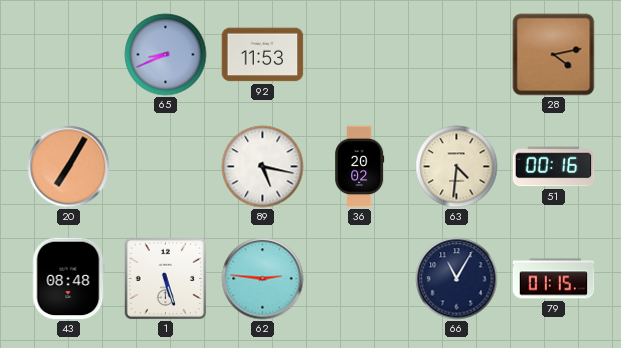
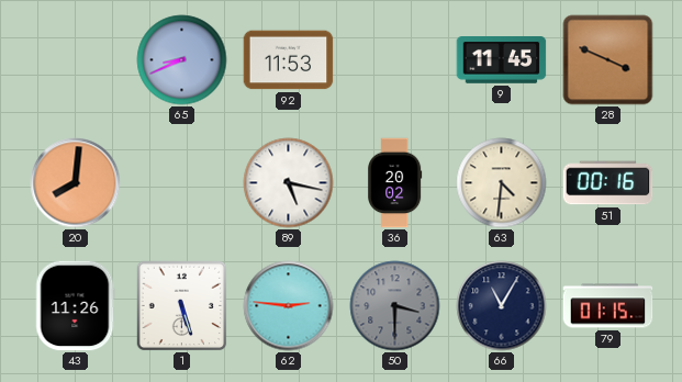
9: none -> 11:45
28: 4:13 -> 3:49
20: 7:05 -> 8:01
43: 08:48 -> 11:26
50: none -> 3:30
